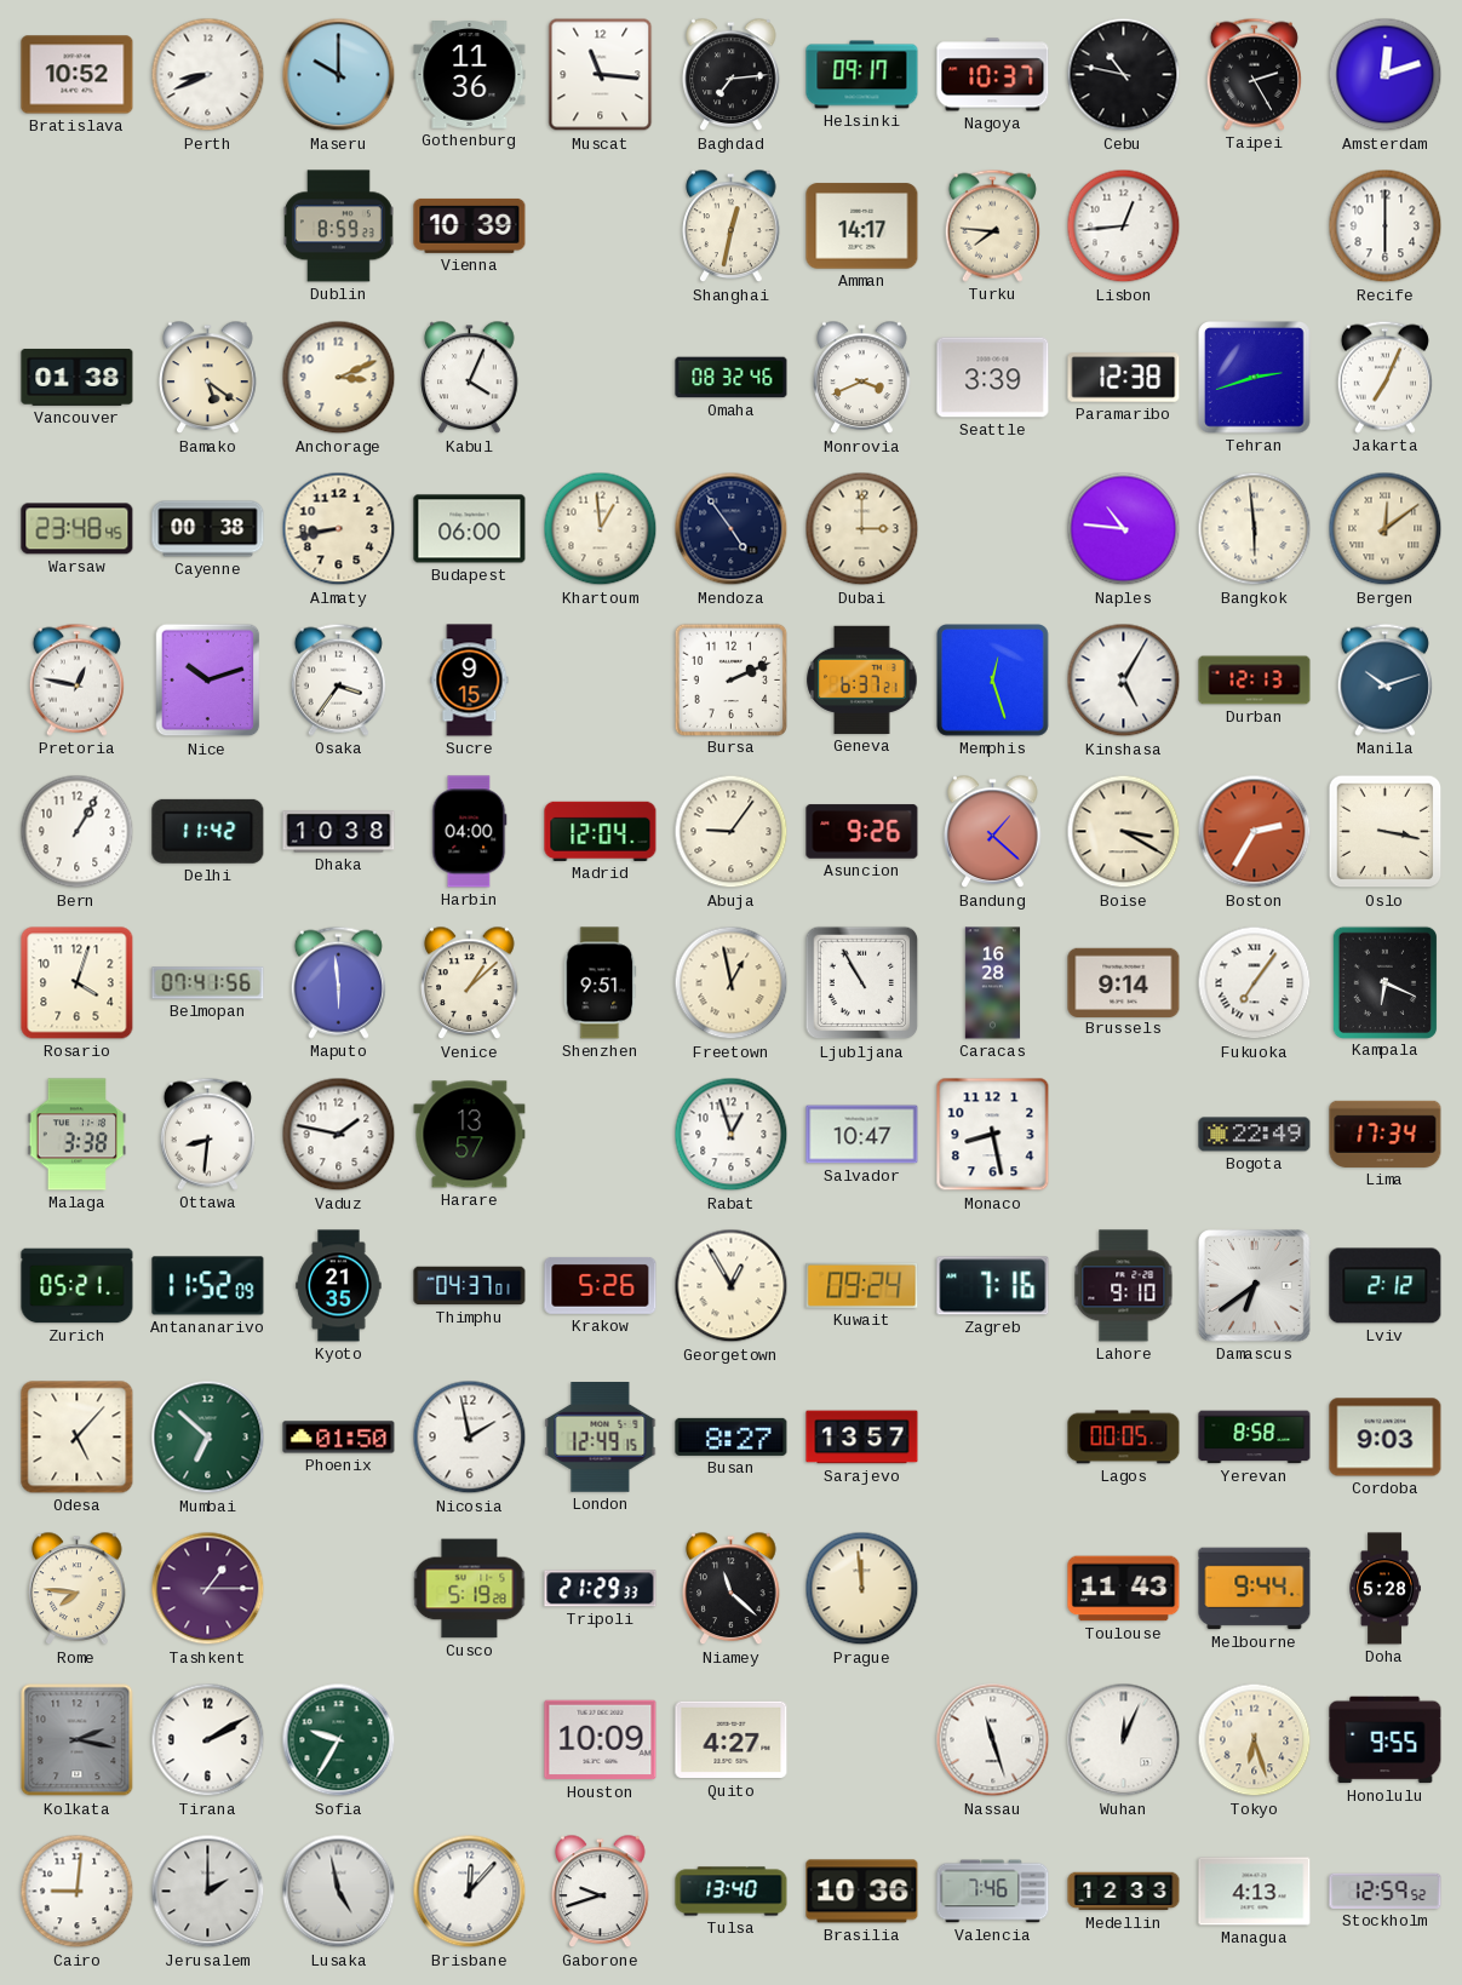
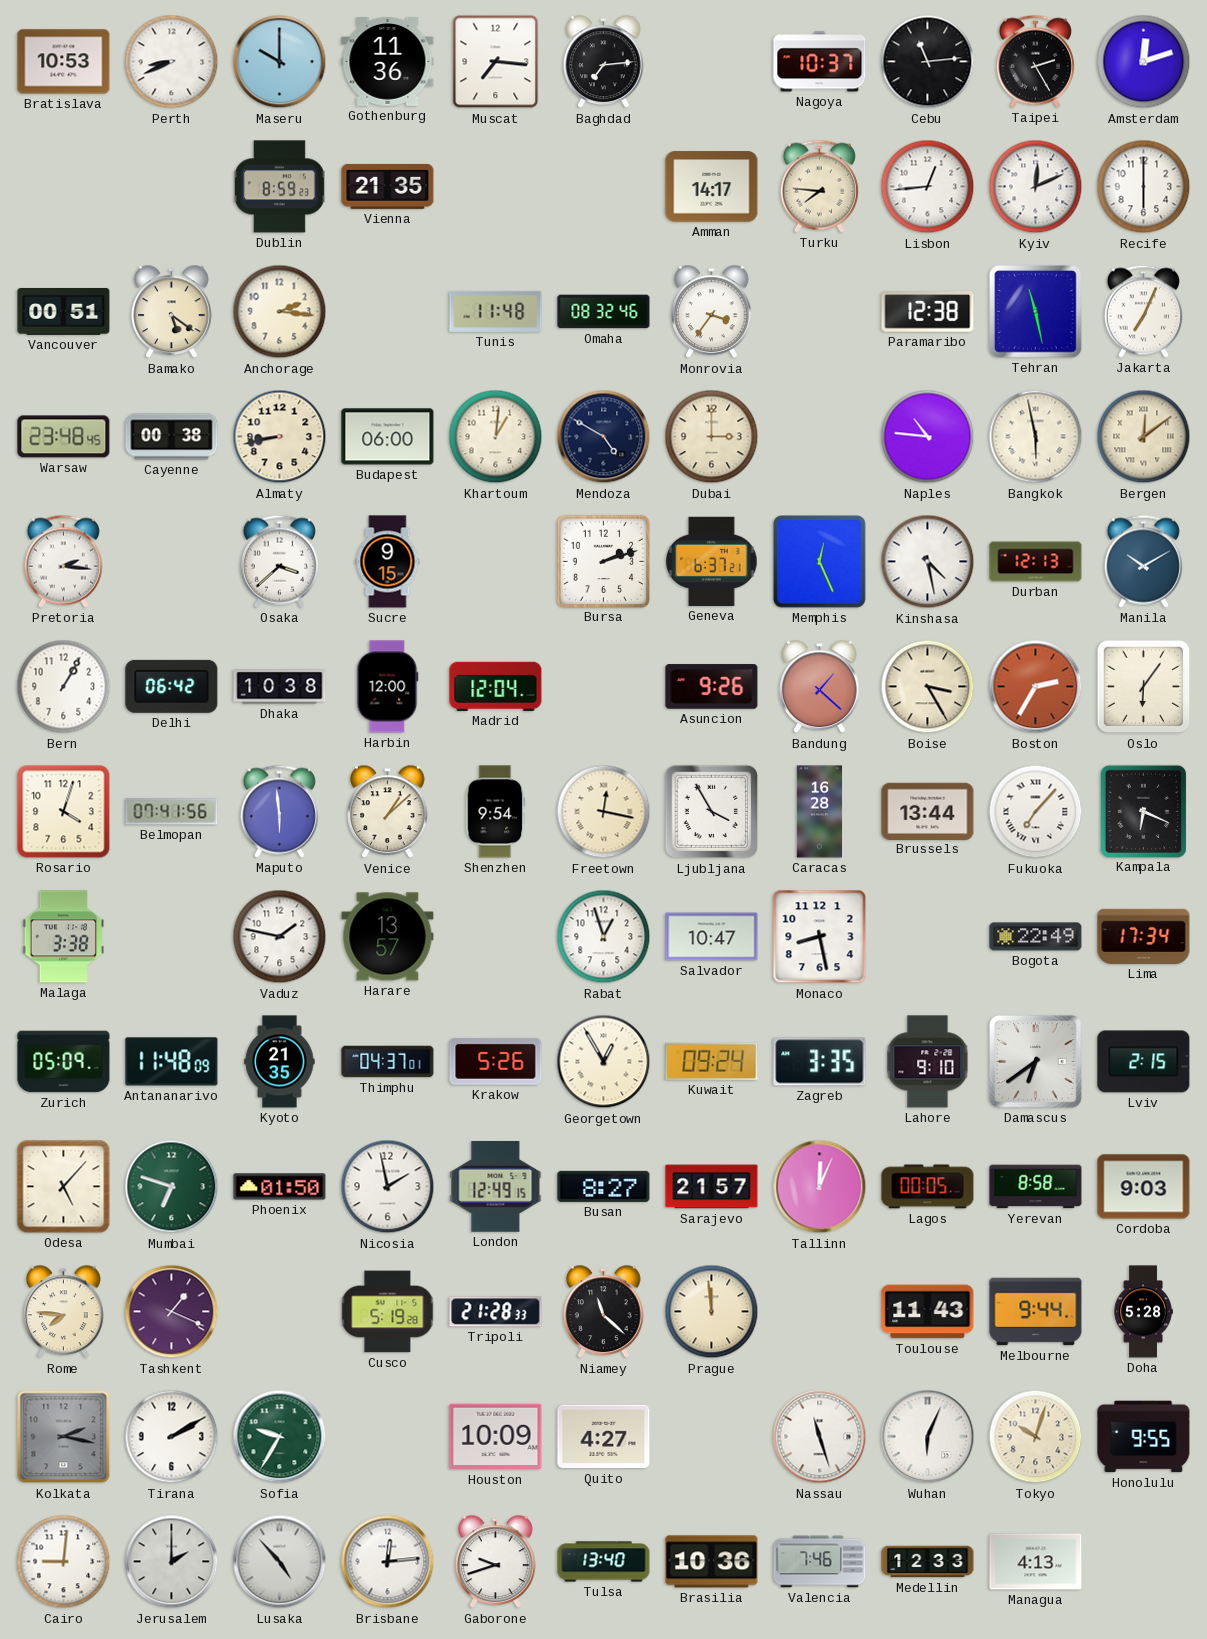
Bratislava: 10:52 -> 10:53
Muscat: 11:16 -> 7:16
Helsinki: 09:17 -> none
Cebu: 10:47 -> 11:14
Vienna: 10:39 -> 21:35
Shanghai: 12:32 -> none
Kyiv: none -> 12:11
Vancouver: 01:38 -> 00:51
Anchorage: 3:11 -> 2:16
Kabul: 4:04 -> none
Tunis: none -> 11:48
Monrovia: 3:41 -> 3:36
Seattle: 3:39 -> none
Tehran: 2:42 -> 11:28
Khartoum: 12:59 -> 1:01
Mendoza: 4:54 -> 4:50
Bangkok: 5:59 -> 5:58
Pretoria: 12:47 -> 2:16
Nice: 10:12 -> none
Osaka: 3:36 -> 3:38
Bursa: 2:11 -> 2:12
Memphis: 12:27 -> 12:26
Kinshasa: 5:05 -> 4:28
Manila: 10:12 -> 10:10
Delhi: 11:42 -> 06:42
Harbin: 04:00 -> 12:00
Abuja: 9:06 -> none
Boise: 3:20 -> 3:25
Oslo: 3:17 -> 6:06
Shenzhen: 9:51 -> 9:54
Freetown: 12:58 -> 12:17
Ljubljana: 10:55 -> 3:55
Brussels: 9:14 -> 13:44
Fukuoka: 7:06 -> 7:07
Ottawa: 8:31 -> none
Zurich: 05:21 -> 05:09
Antananarivo: 11:52 -> 11:48
Zagreb: 7:16 -> 3:35
Lviv: 2:12 -> 2:15
Mumbai: 6:52 -> 6:48
Sarajevo: 13:57 -> 21:57
Tallinn: none -> 12:04
Tashkent: 1:15 -> 1:19
Tripoli: 21:29 -> 21:28
Wuhan: 12:04 -> 6:04
Tokyo: 6:27 -> 10:03
Lusaka: 4:58 -> 4:53
Brisbane: 12:07 -> 12:14
Stockholm: 12:59 -> none
